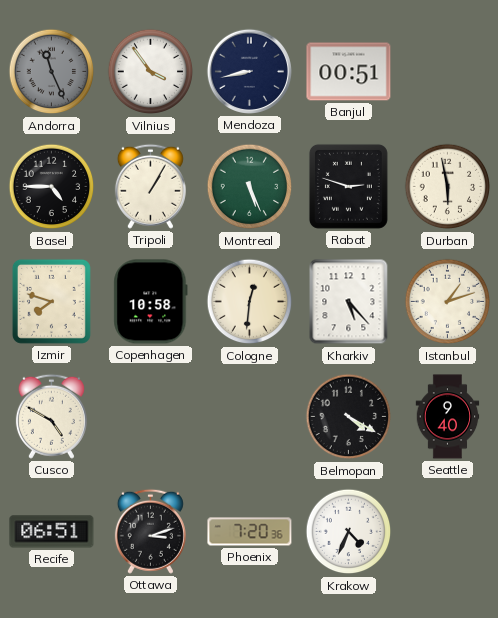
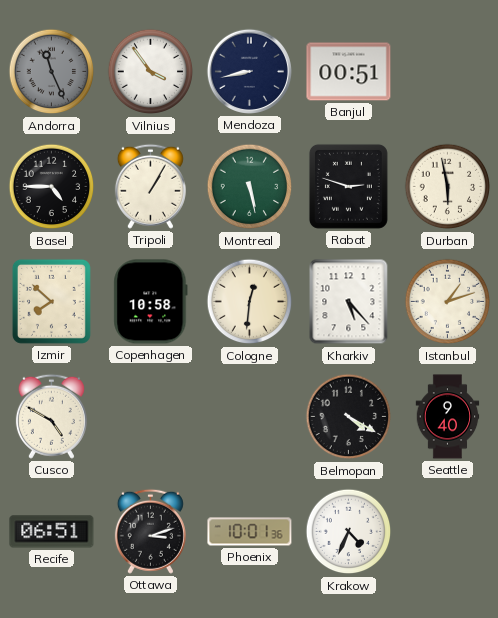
Montreal: 5:26 -> 5:28
Izmir: 7:48 -> 7:52
Phoenix: 7:20 -> 10:01
